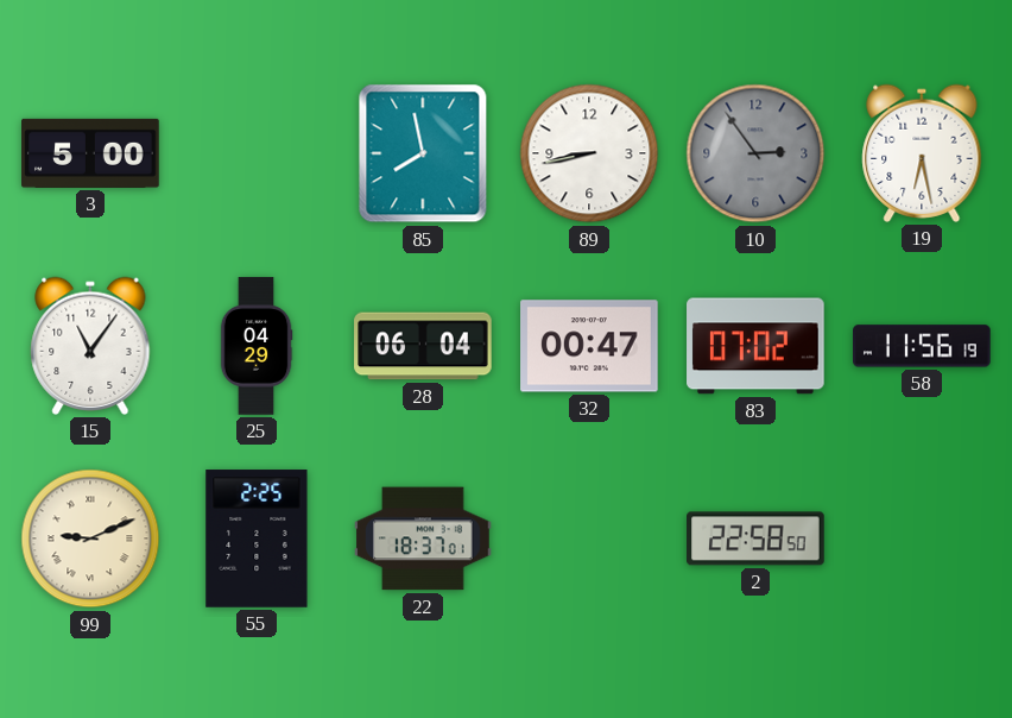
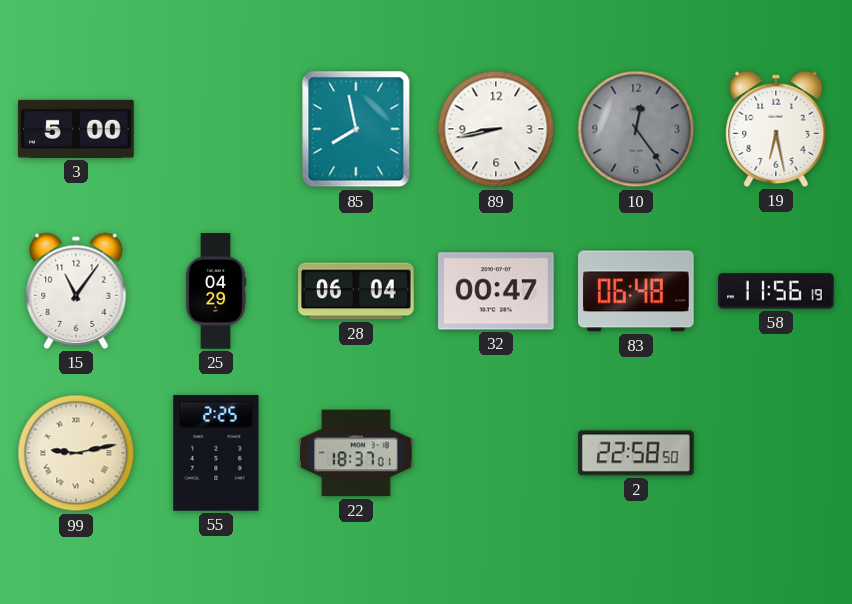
10: 2:54 -> 12:24
83: 07:02 -> 06:48
99: 9:11 -> 9:13
